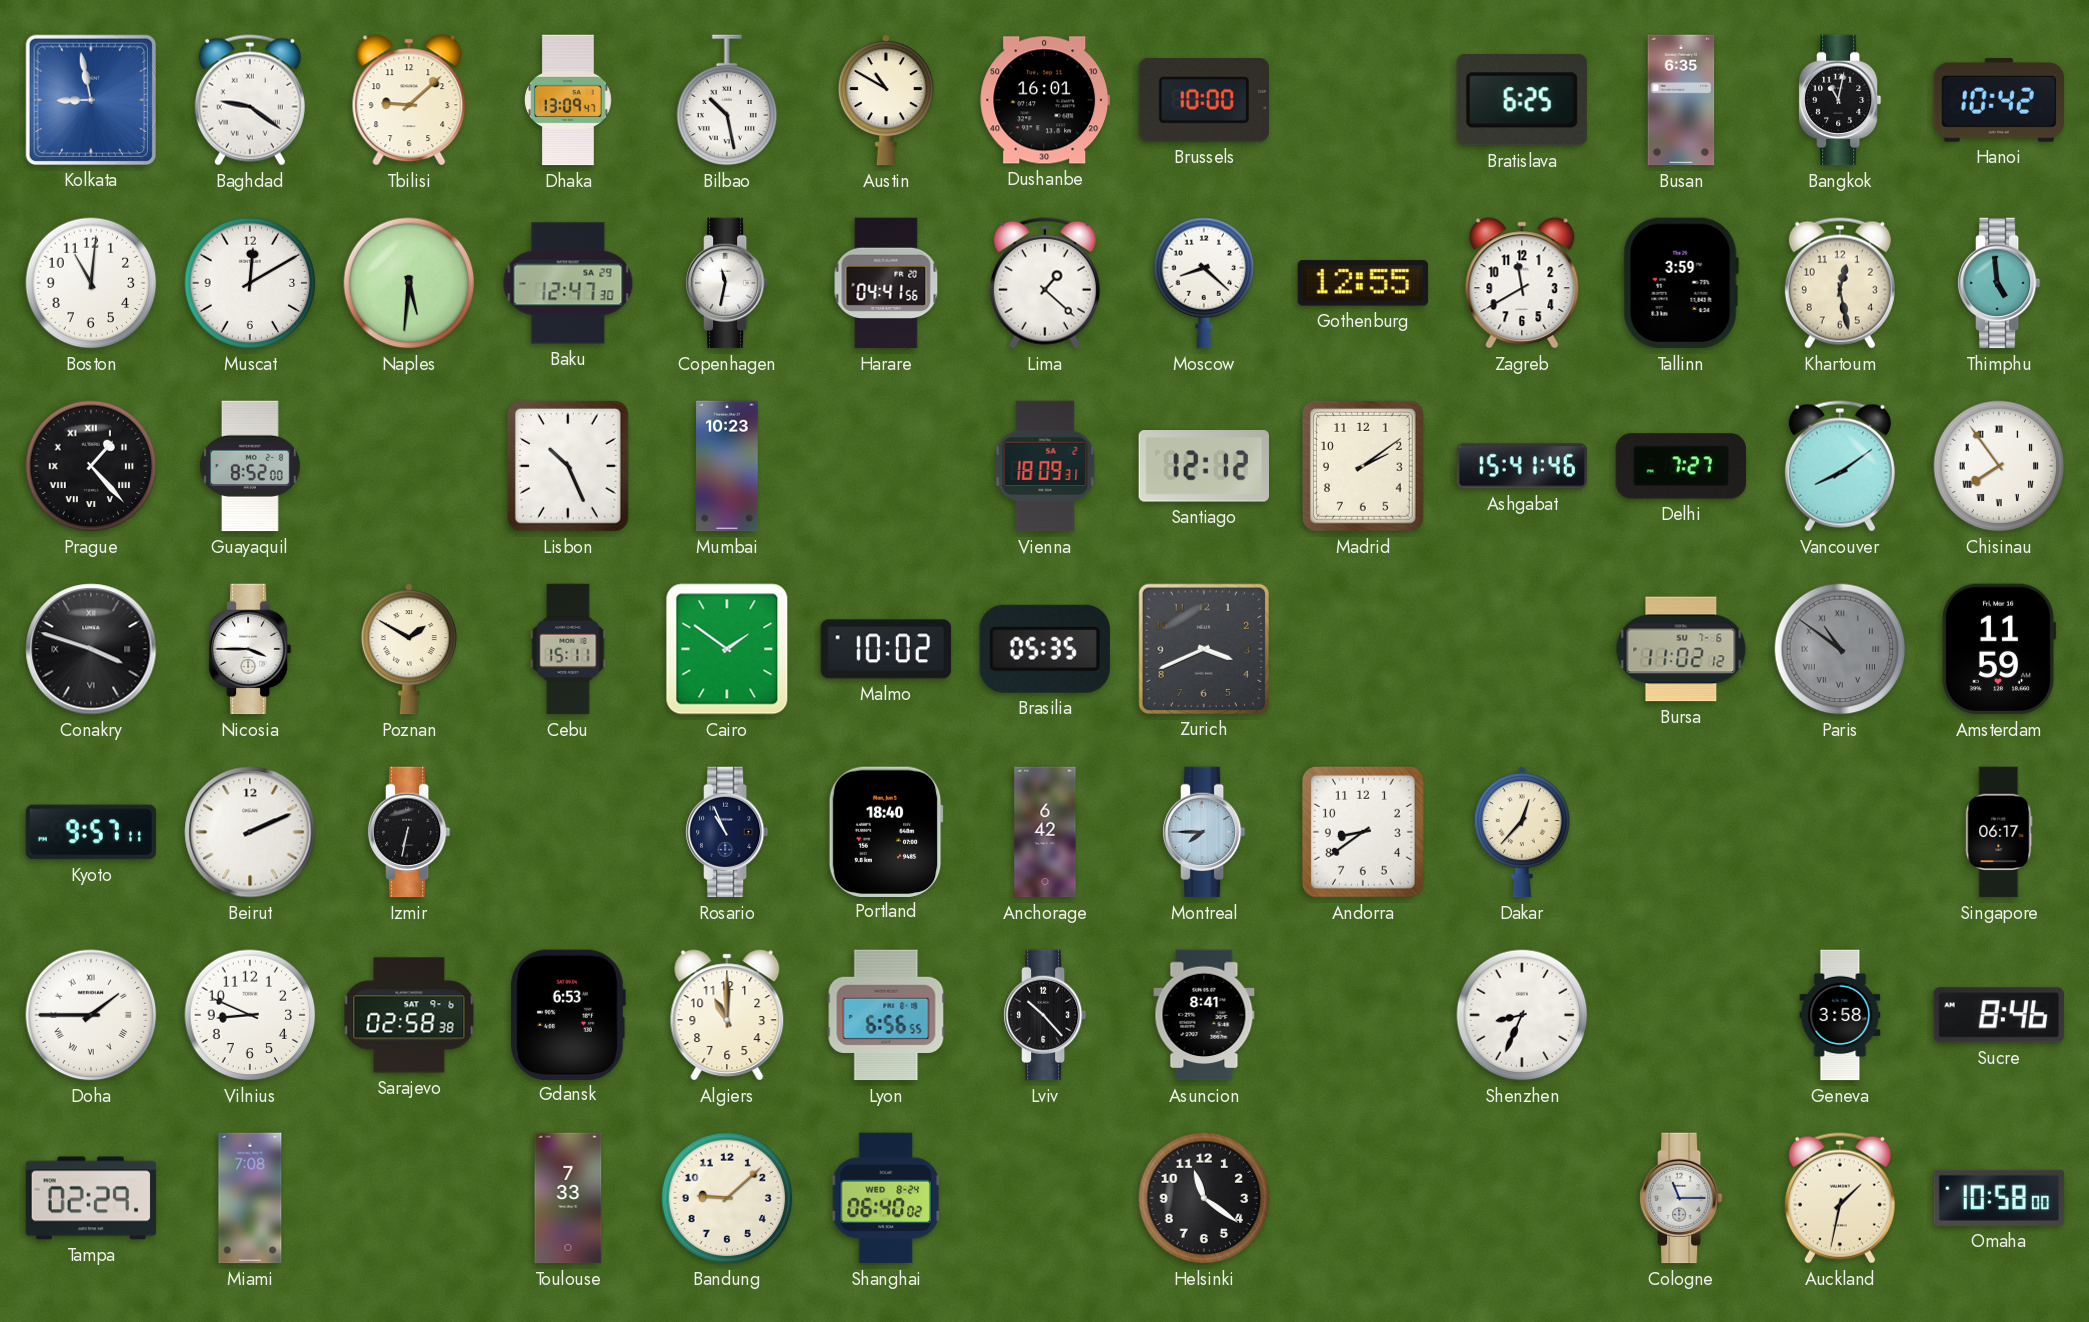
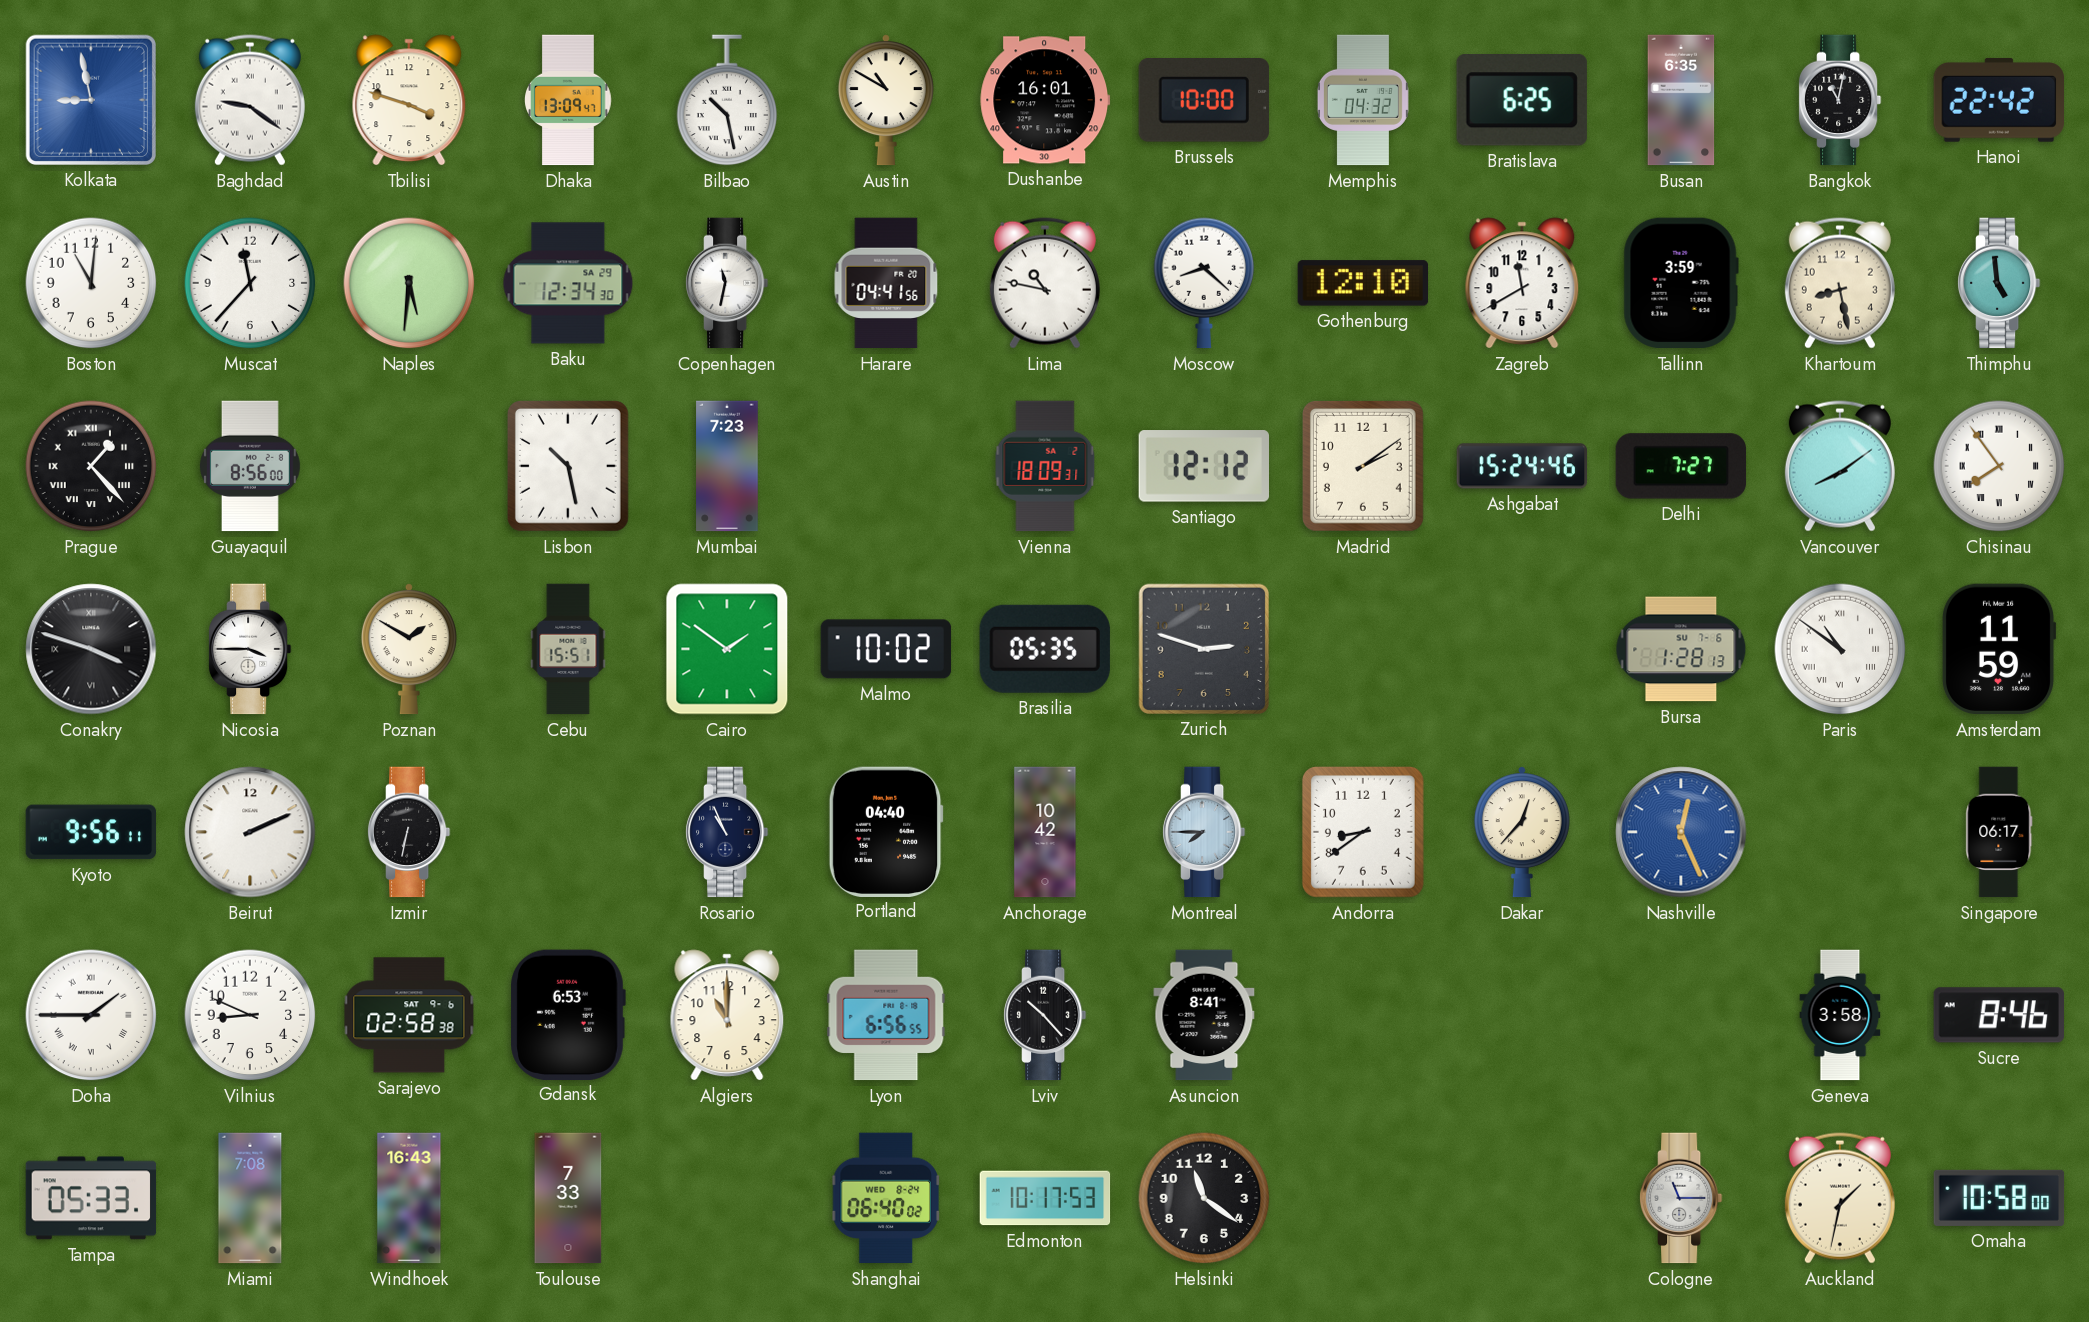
Tbilisi: 9:08 -> 3:48
Memphis: none -> 04:32
Hanoi: 10:42 -> 22:42
Muscat: 12:10 -> 11:37
Baku: 12:47 -> 12:34
Lima: 1:22 -> 10:47
Gothenburg: 12:55 -> 12:10
Khartoum: 12:28 -> 8:28
Guayaquil: 8:52 -> 8:56
Lisbon: 10:26 -> 10:28
Mumbai: 10:23 -> 7:23
Ashgabat: 15:41 -> 15:24
Cebu: 15:11 -> 15:51
Zurich: 3:41 -> 2:48
Bursa: 11:02 -> 1:28
Paris dial: grey -> white
Kyoto: 9:57 -> 9:56
Portland: 18:40 -> 04:40
Anchorage: 6:42 -> 10:42
Nashville: none -> 12:26
Shenzhen: 8:34 -> none
Tampa: 02:29 -> 05:33
Windhoek: none -> 16:43
Bandung: 9:08 -> none
Edmonton: none -> 10:17
